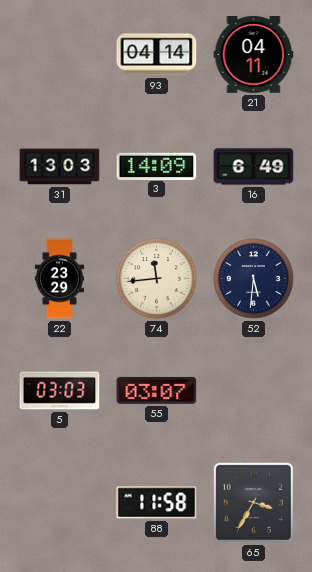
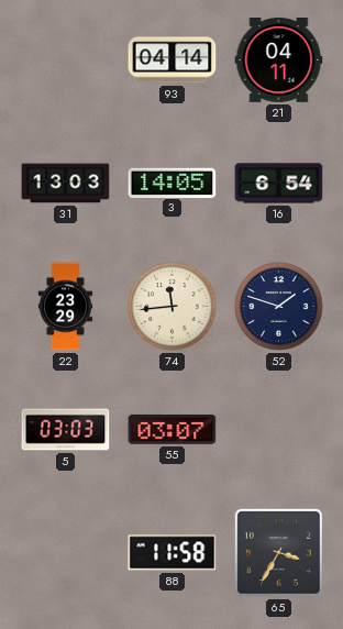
3: 14:09 -> 14:05
16: 6:49 -> 6:54
52: 5:31 -> 1:48
